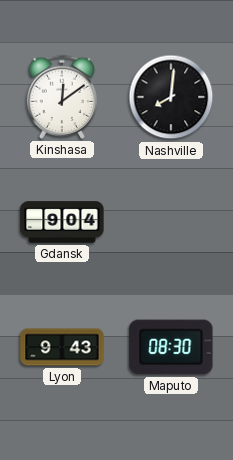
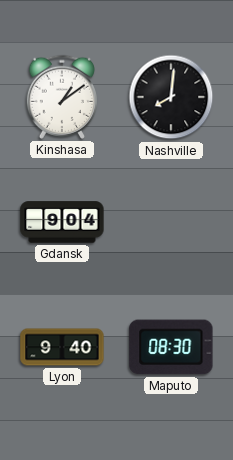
Kinshasa: 12:09 -> 1:09
Lyon: 9:43 -> 9:40
